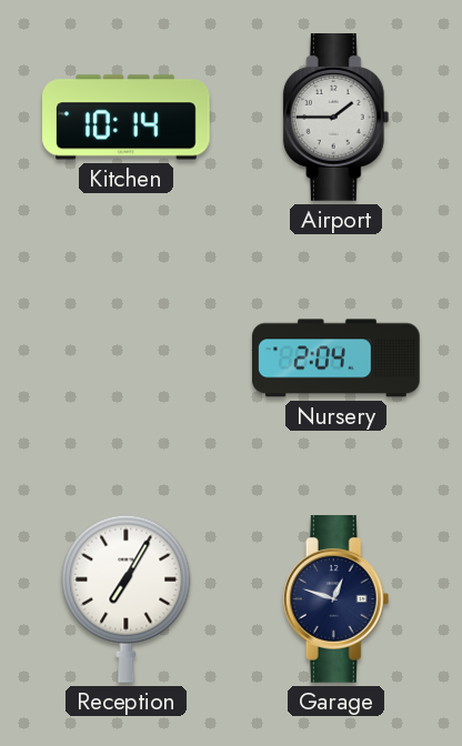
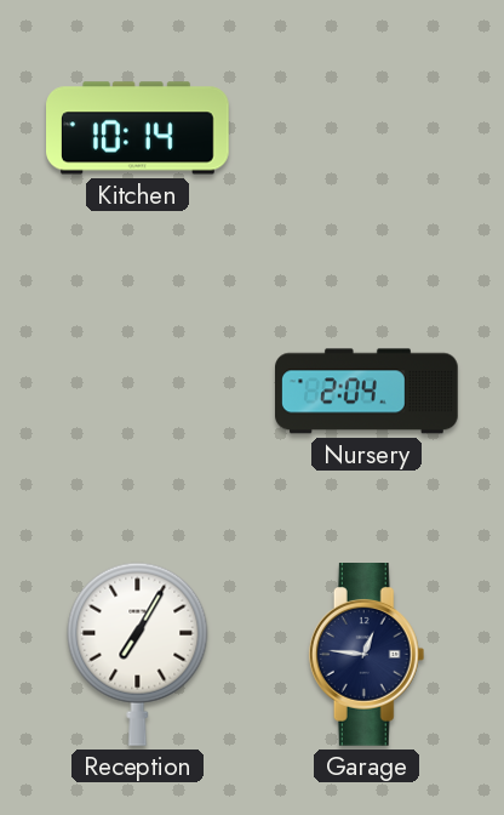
Airport: 1:45 -> none
Garage: 12:48 -> 12:46
